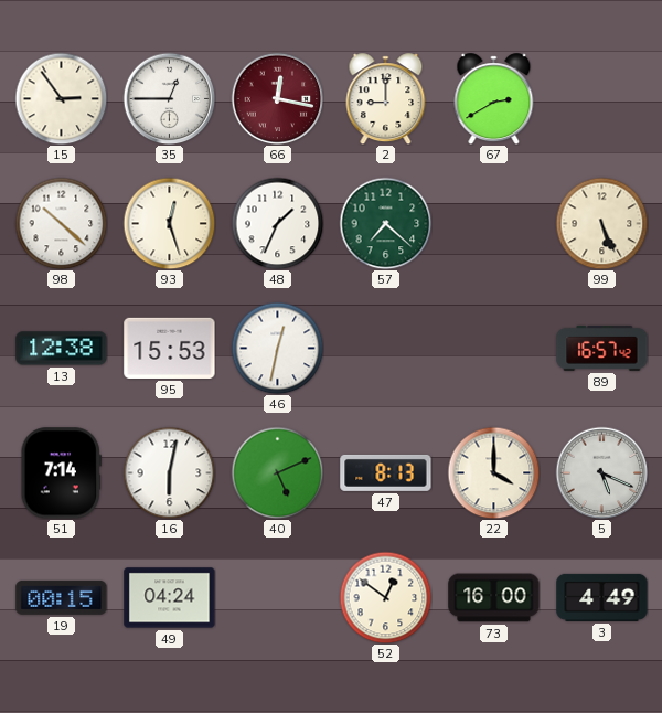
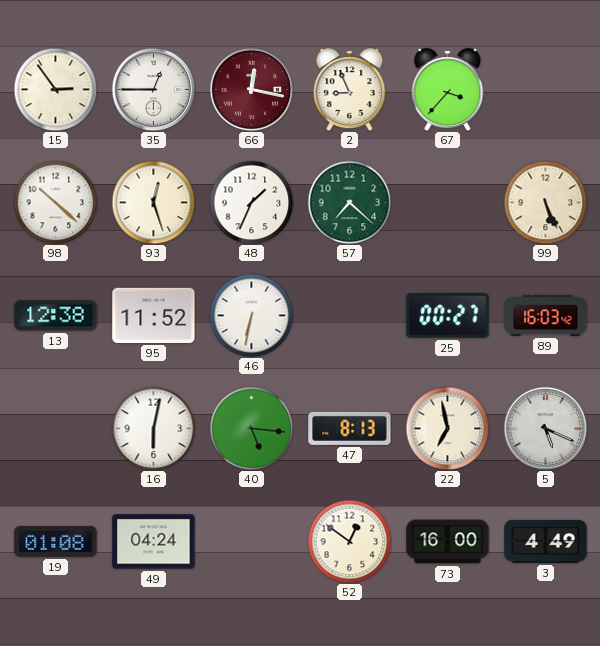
2: 9:00 -> 8:56
67: 2:40 -> 3:37
95: 15:53 -> 11:52
46: 12:32 -> 6:32
25: none -> 00:27
89: 16:57 -> 16:03
51: 7:14 -> none
40: 5:11 -> 5:16
22: 4:00 -> 6:58
19: 00:15 -> 01:08
